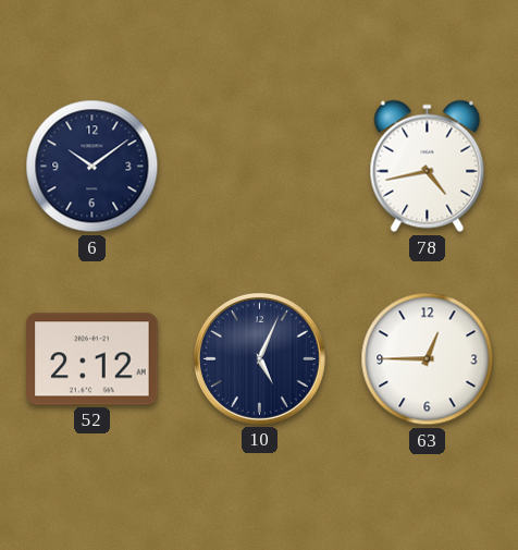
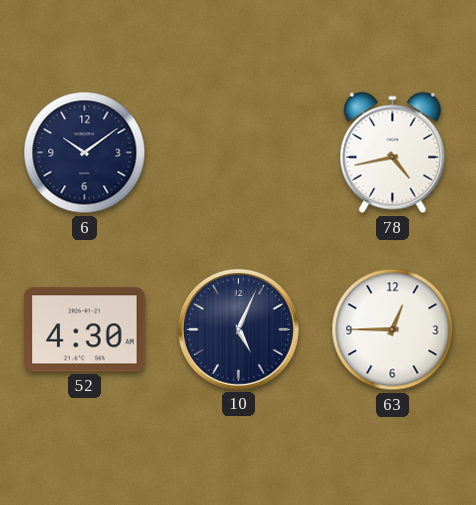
52: 2:12 -> 4:30
